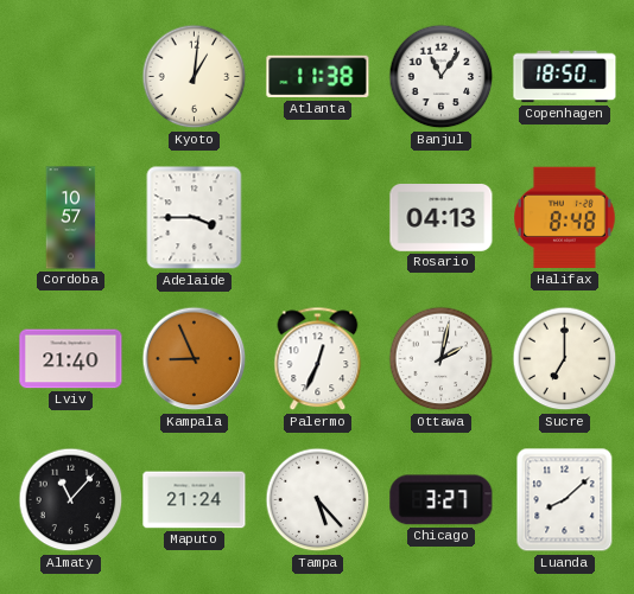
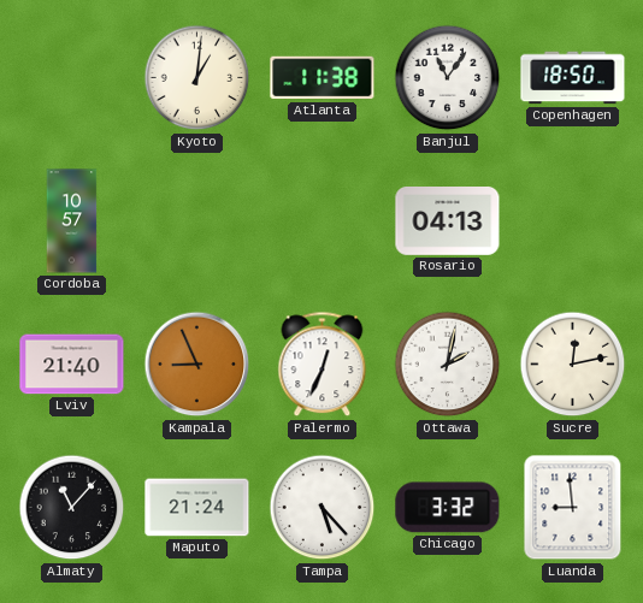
Adelaide: 3:45 -> none
Halifax: 8:48 -> none
Sucre: 7:00 -> 12:13
Chicago: 3:27 -> 3:32
Luanda: 8:08 -> 8:59
